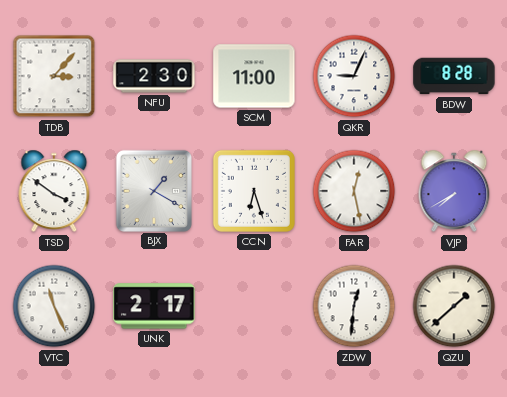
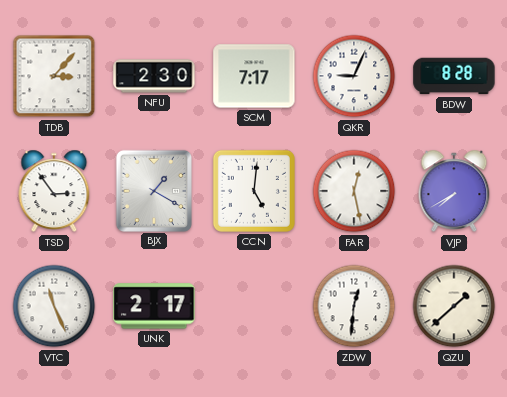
SCM: 11:00 -> 7:17
TSD: 3:51 -> 2:54
CCN: 6:27 -> 5:01
